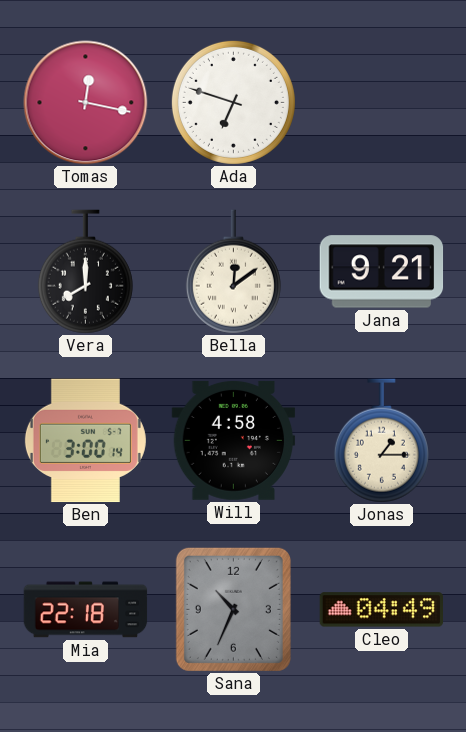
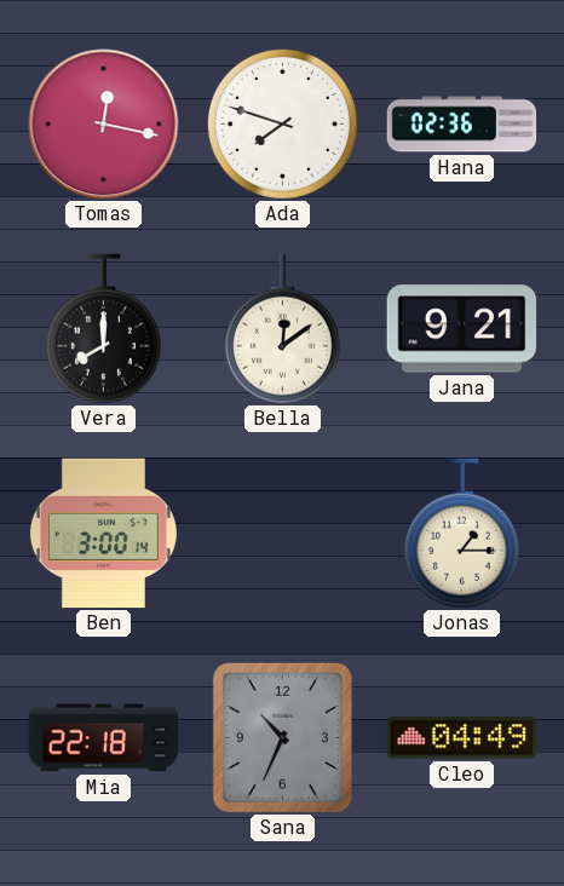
Ada: 6:48 -> 7:48
Hana: none -> 02:36
Will: 4:58 -> none
